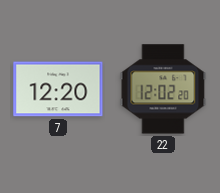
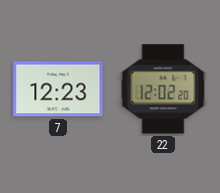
7: 12:20 -> 12:23
